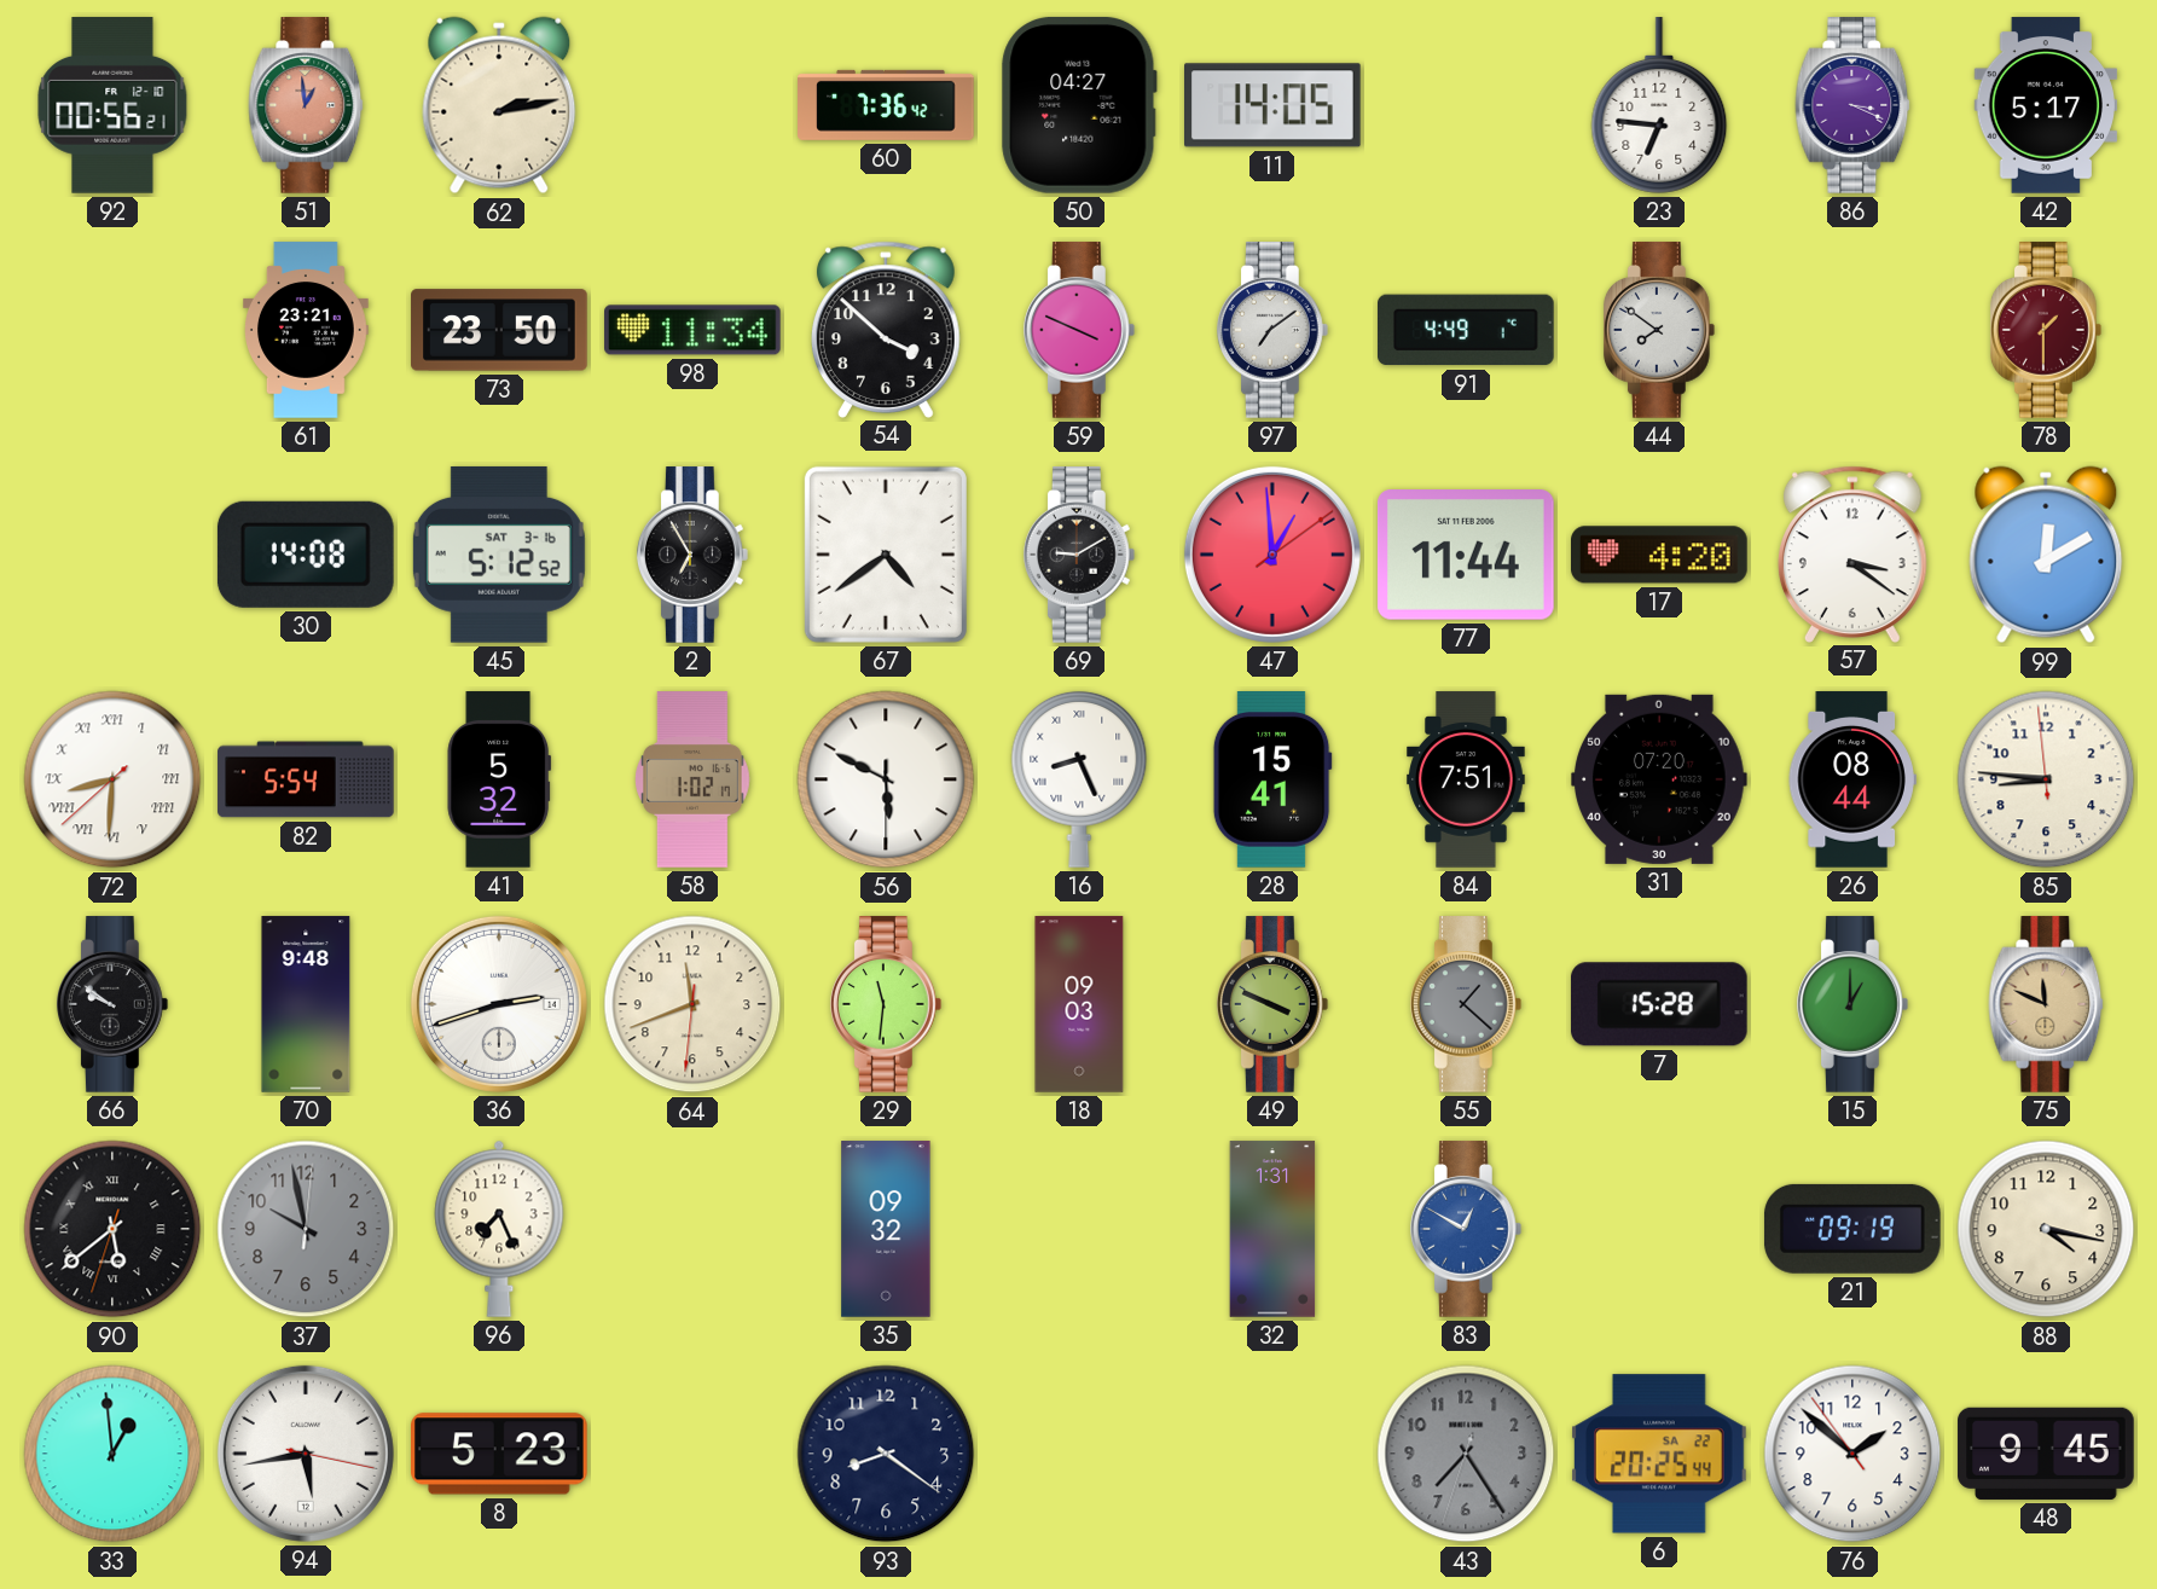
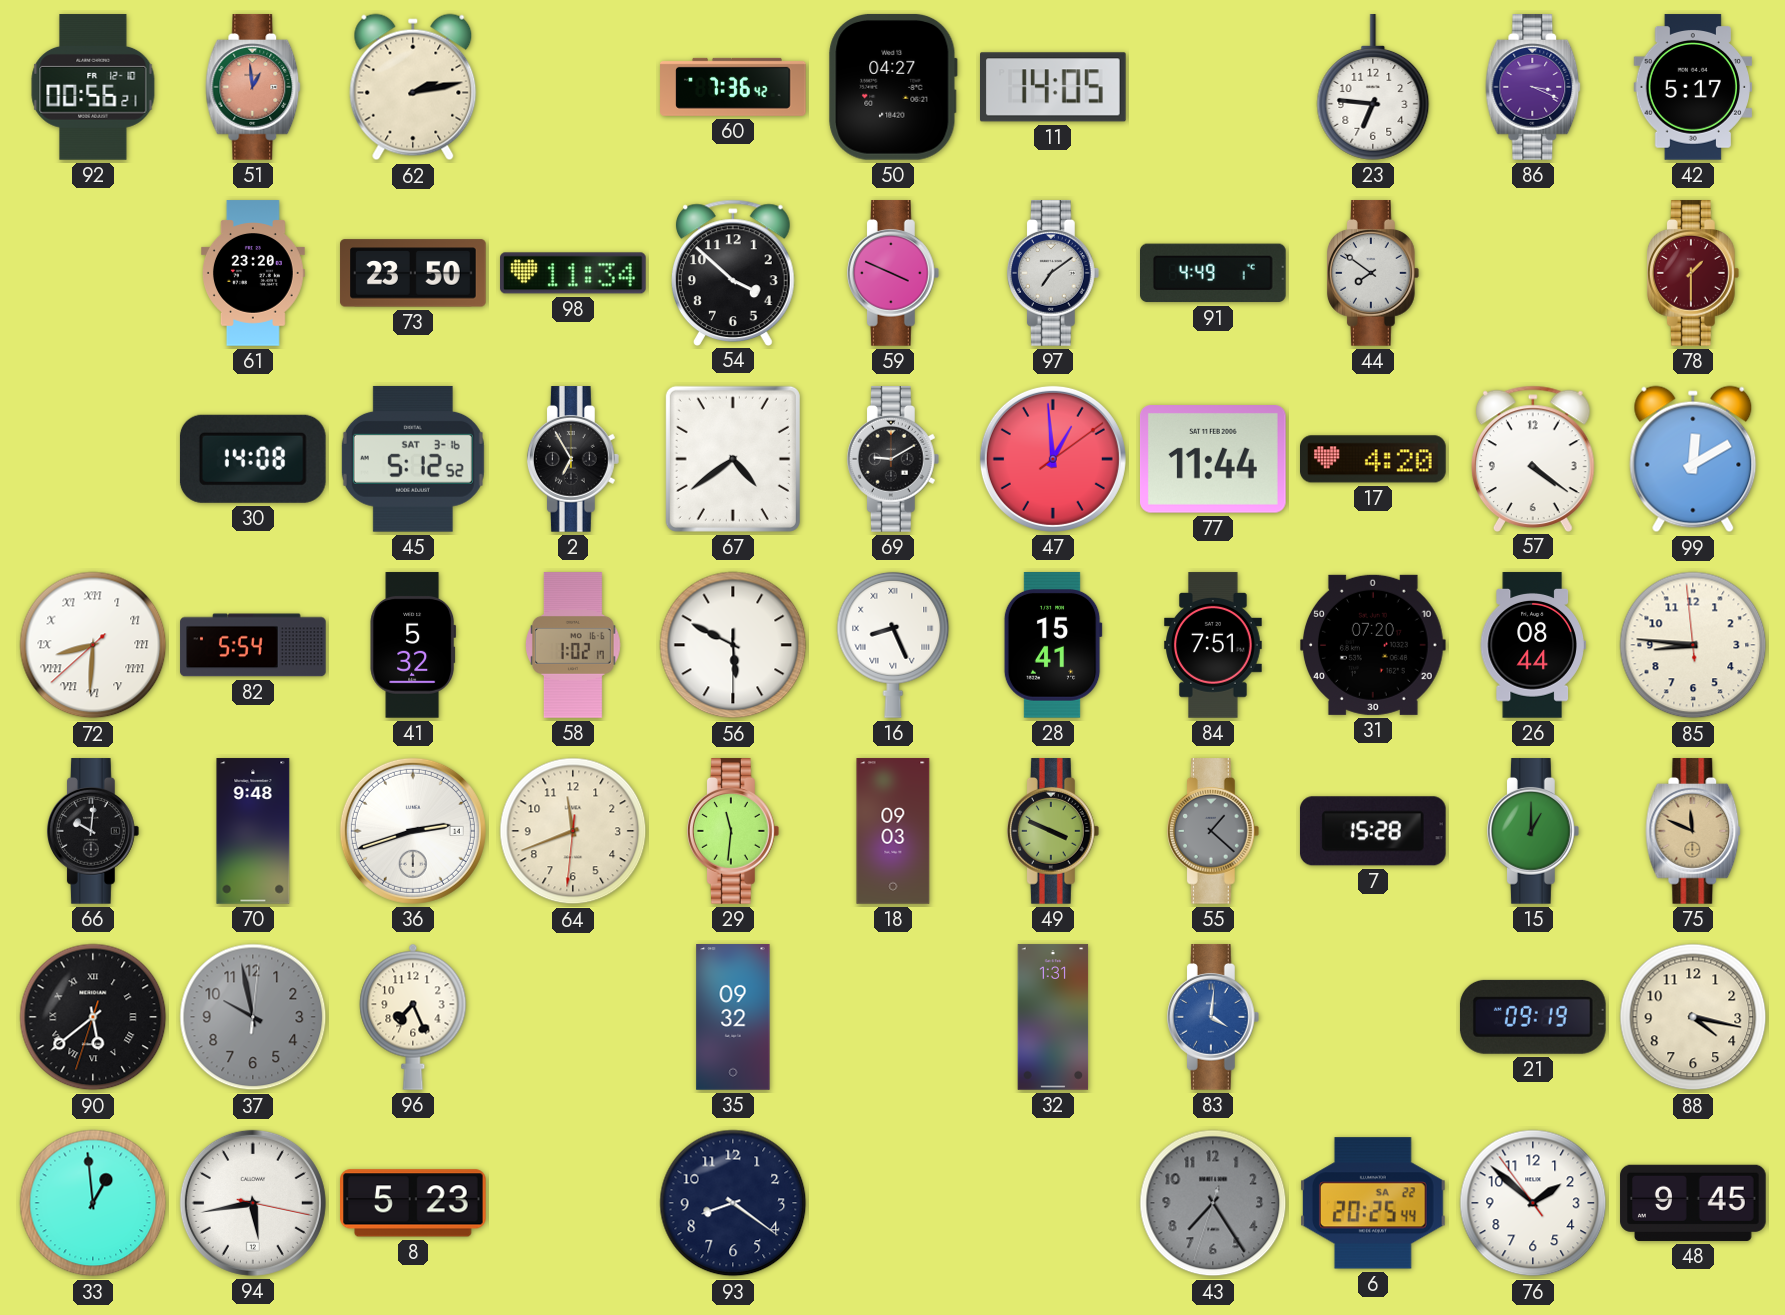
61: 23:21 -> 23:20
57: 3:21 -> 4:21
66: 9:51 -> 10:01
83: 12:50 -> 4:01
